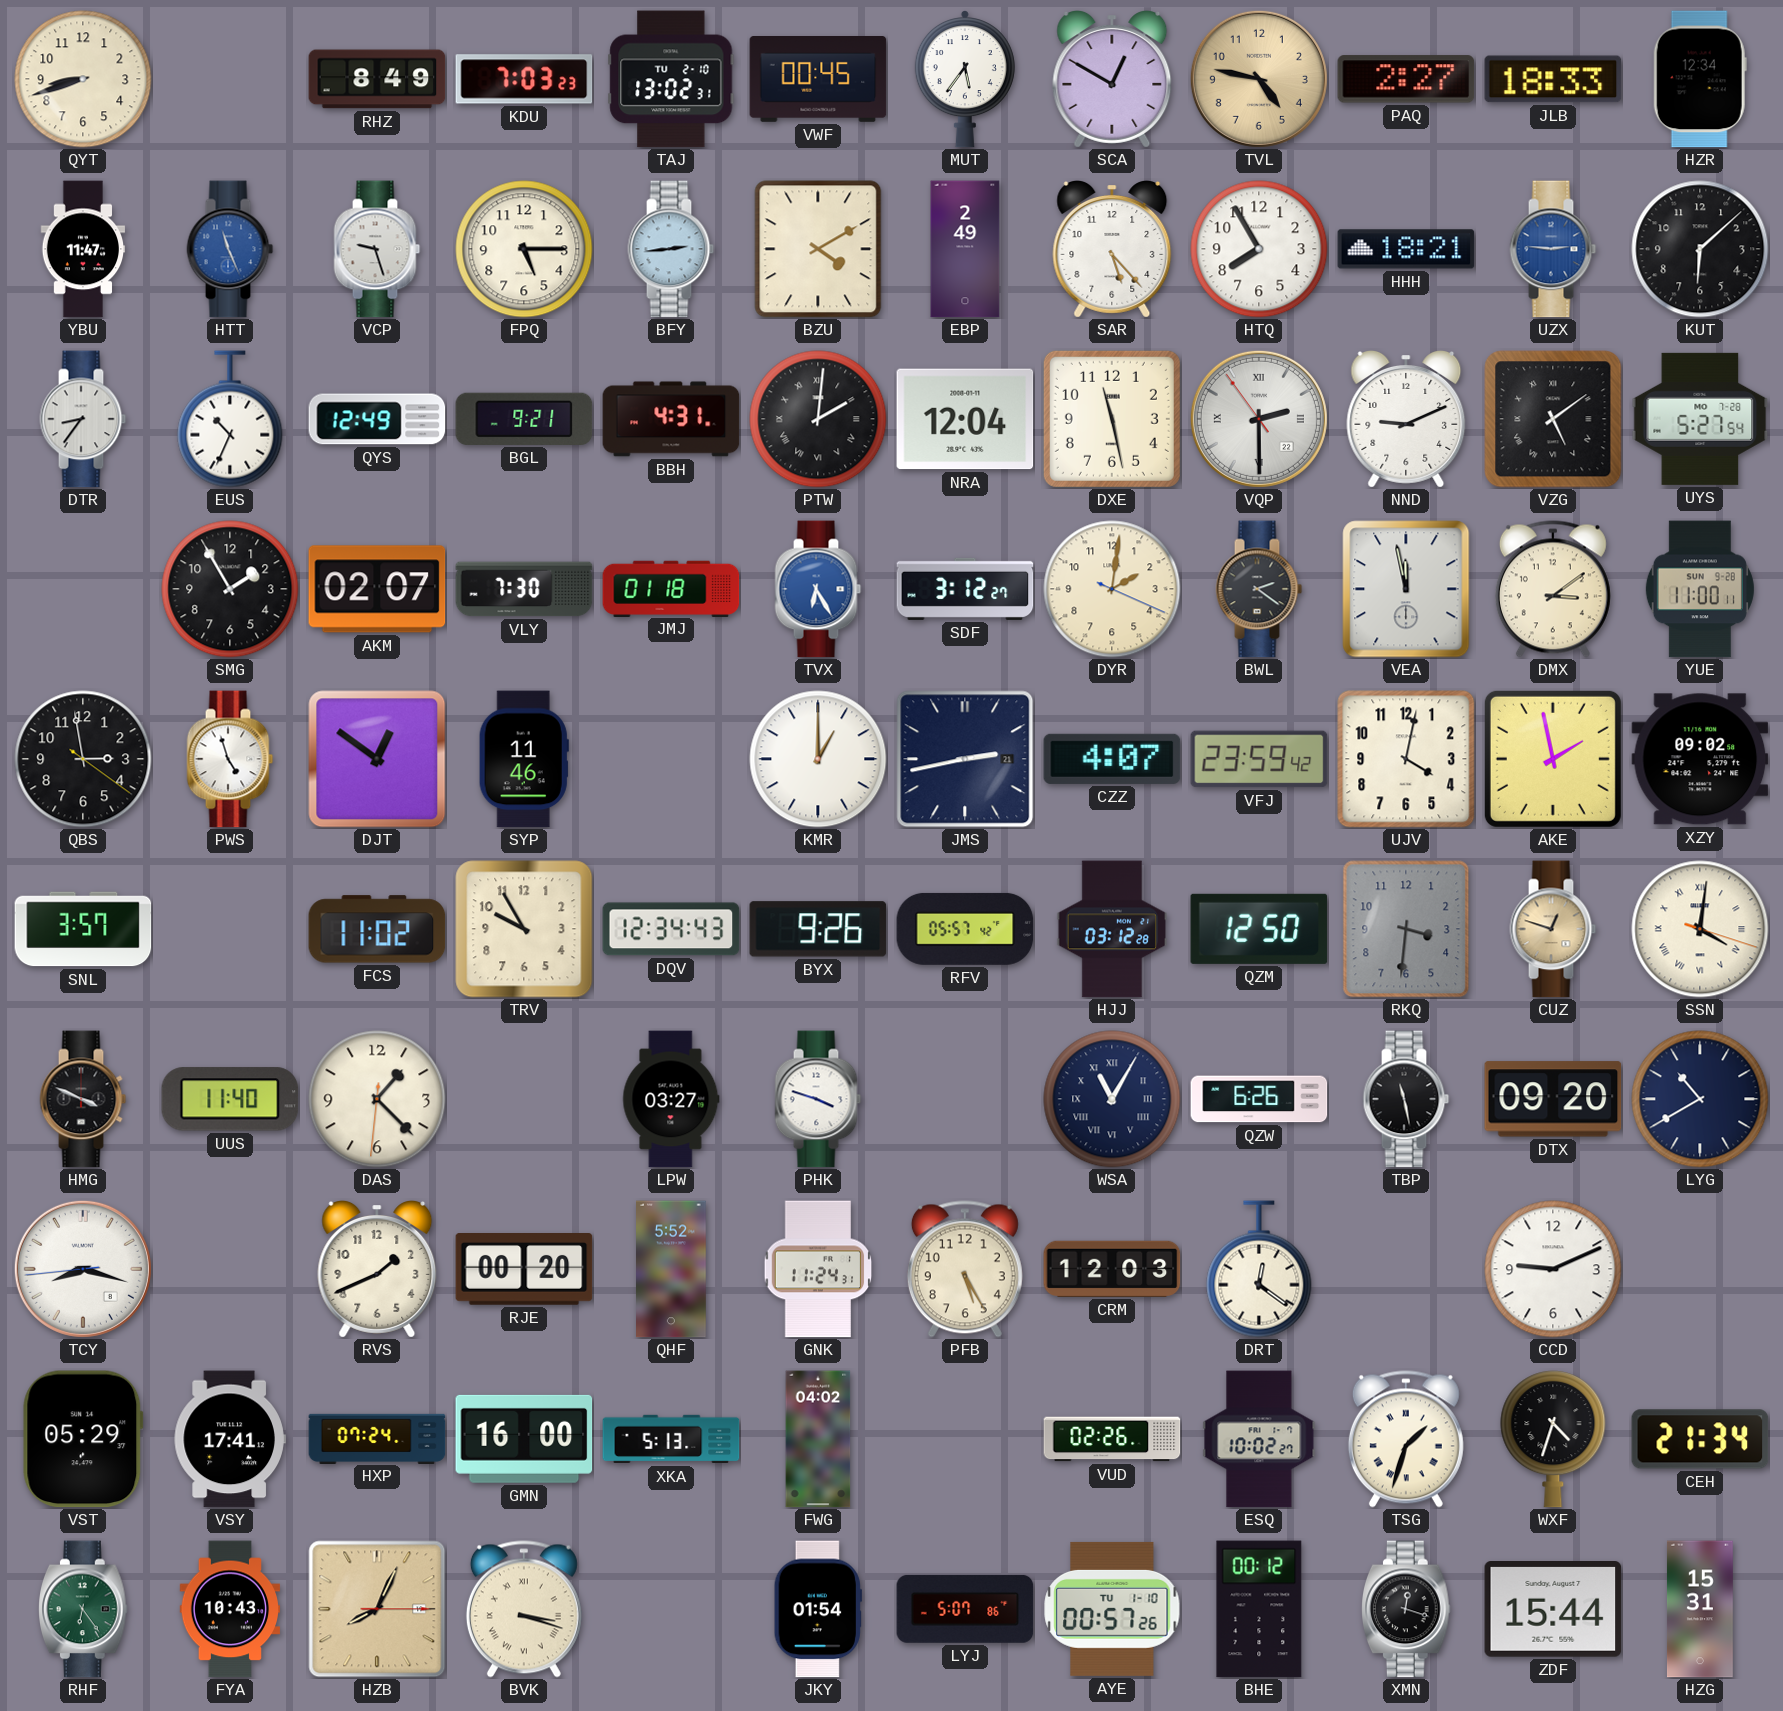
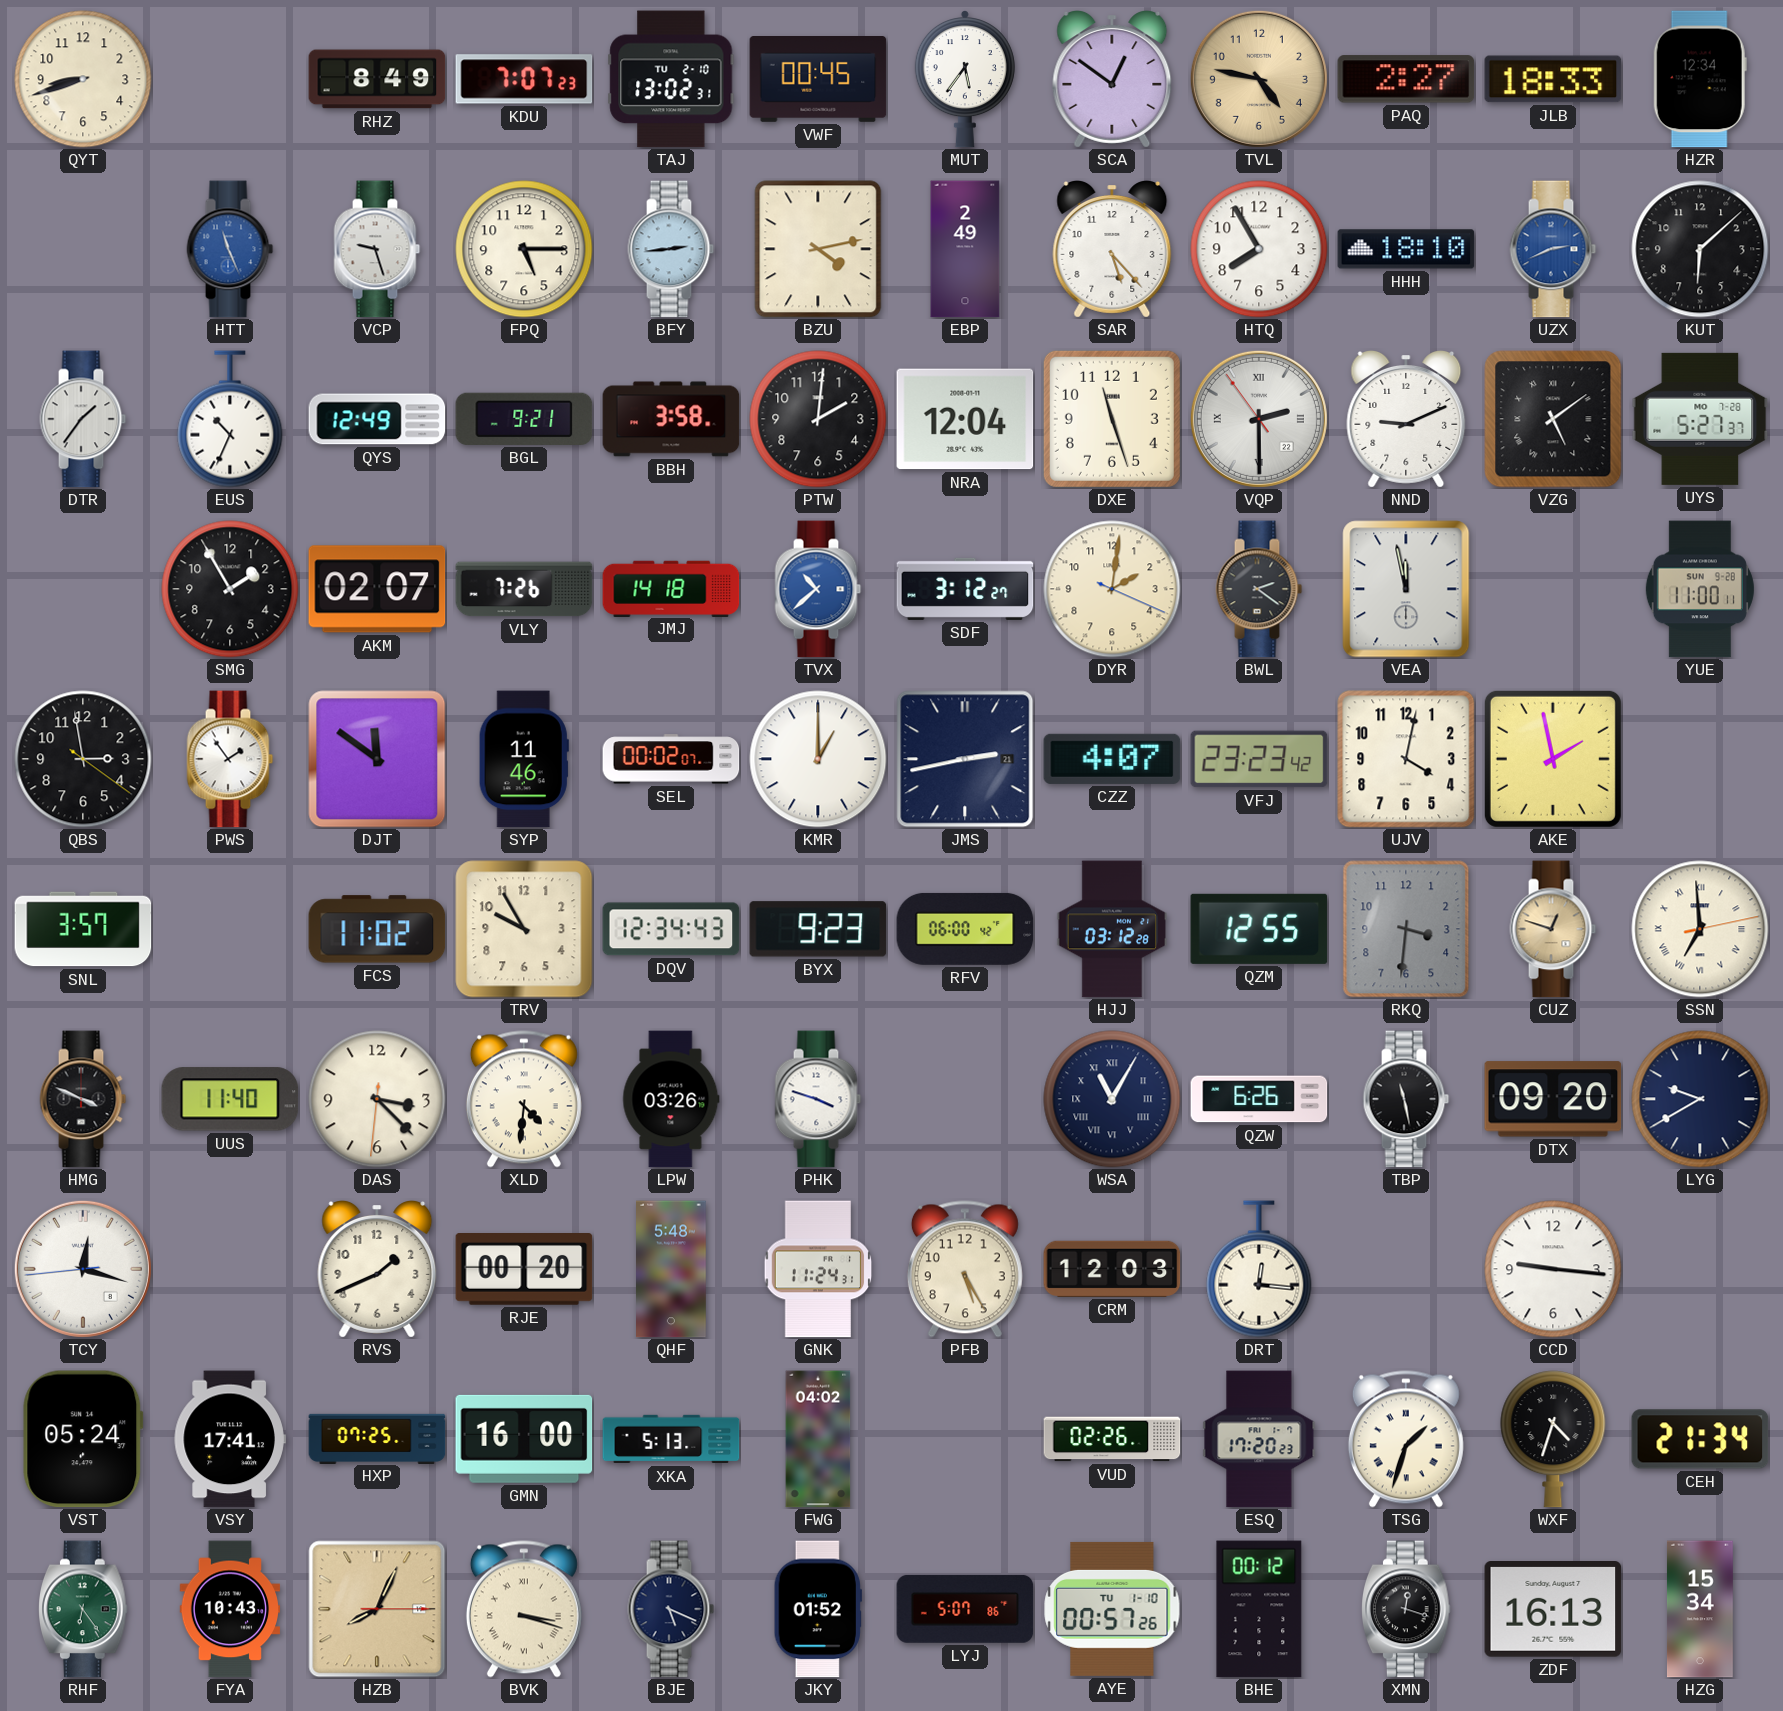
KDU: 7:03 -> 7:07
SCA: 12:50 -> 12:51
YBU: 11:47 -> none
BZU: 4:10 -> 4:13
HHH: 18:21 -> 18:10
UZX: 2:46 -> 2:41
DTR: 8:36 -> 1:36
BBH: 4:31 -> 3:58
PTW numerals: Roman -> Arabic
DXE: 11:28 -> 11:27
UYS: 5:27:54 -> 5:27:37
VLY: 7:30 -> 7:26
JMJ: 01:18 -> 14:18
TVX: 6:25 -> 10:38
DMX: 3:09 -> none
PWS: 4:57 -> 1:54
DJT: 12:51 -> 11:51
SEL: none -> 00:02
VFJ: 23:59 -> 23:23
XZY: 09:02 -> none
BYX: 9:26 -> 9:23
RFV: 05:57 -> 06:00
QZM: 12:50 -> 12:55
SSN: 4:01 -> 6:59
DAS: 1:22 -> 3:22
XLD: none -> 4:31
LPW: 03:27 -> 03:26
LYG: 10:40 -> 9:40
TCY: 8:17 -> 12:17
QHF: 5:52 -> 5:48
DRT: 12:21 -> 12:16
CCD: 9:11 -> 9:16
VST: 05:29 -> 05:24
HXP: 07:24 -> 07:25
ESQ: 10:02 -> 17:20
BJE: none -> 5:19
JKY: 01:54 -> 01:52
ZDF: 15:44 -> 16:13
HZG: 15:31 -> 15:34
